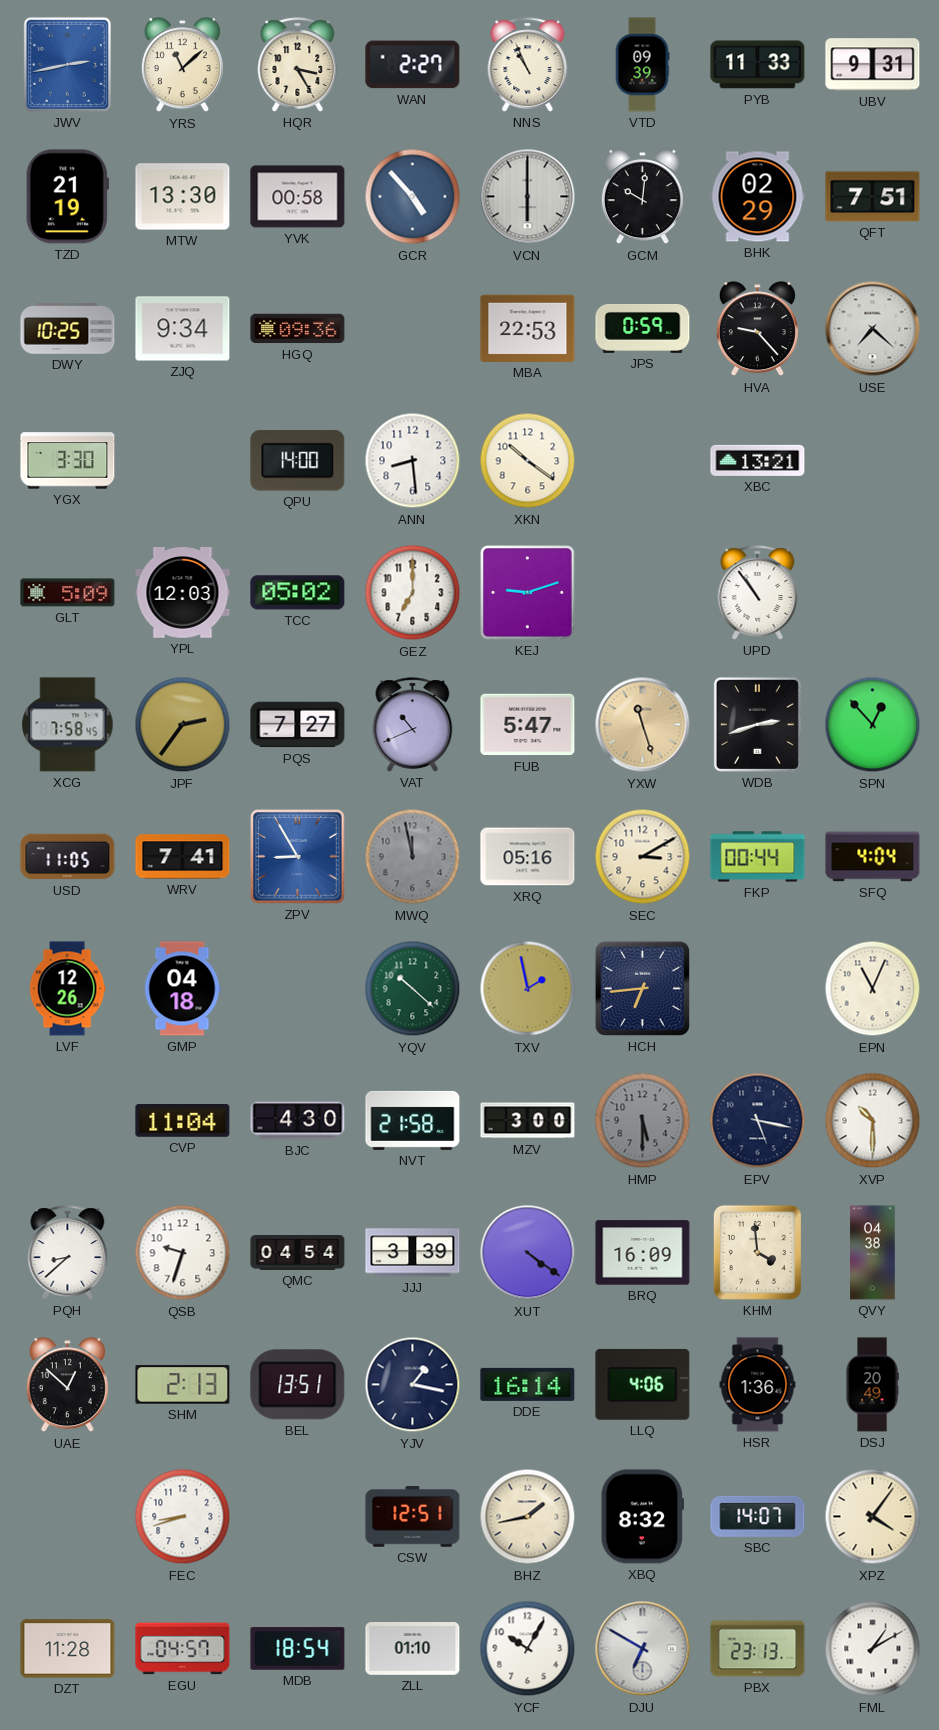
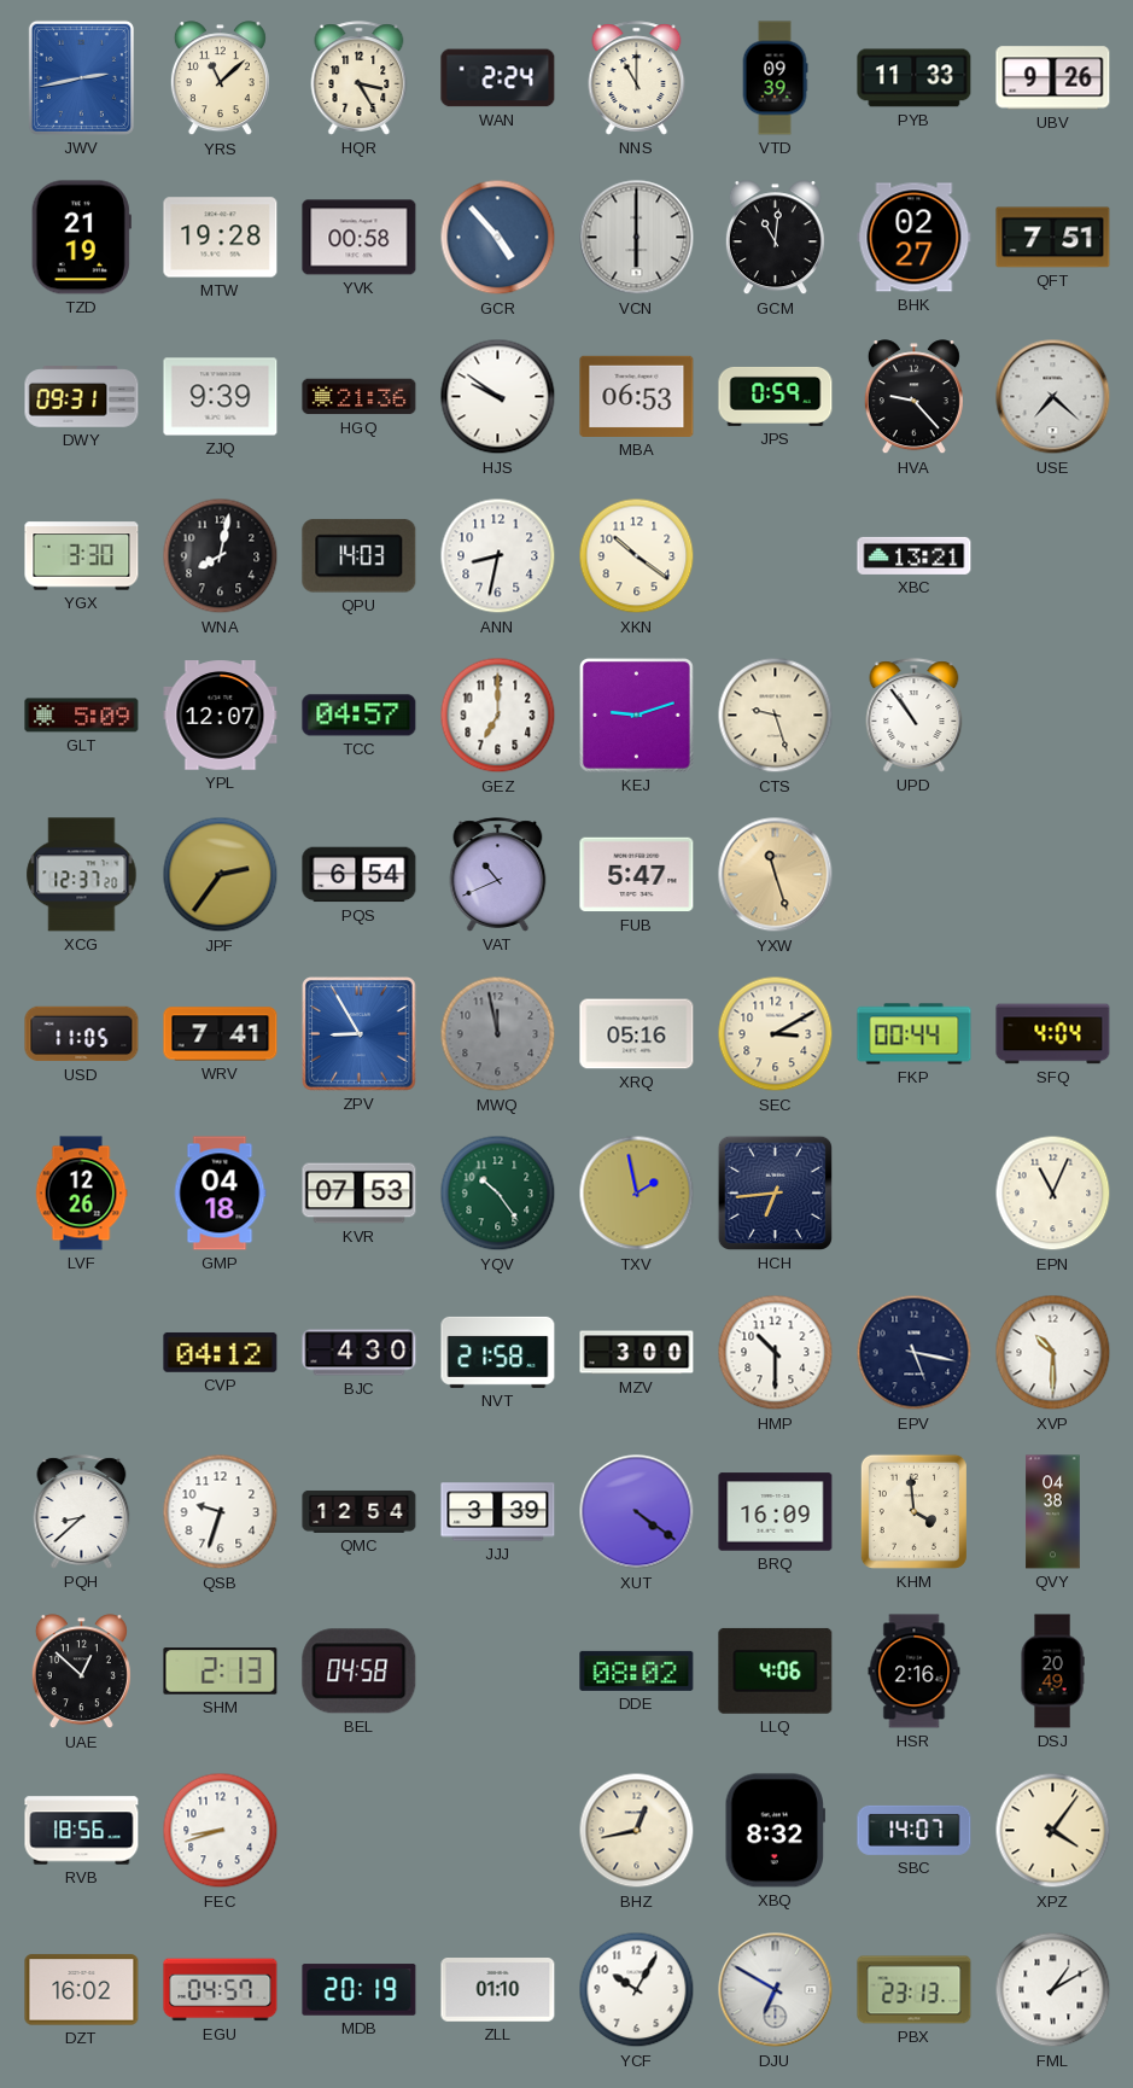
WAN: 2:27 -> 2:24
NNS: 10:56 -> 11:00
UBV: 9:31 -> 9:26
MTW: 13:30 -> 19:28
GCM: 10:01 -> 11:01
BHK: 02:29 -> 02:27
DWY: 10:25 -> 09:31
ZJQ: 9:34 -> 9:39
HGQ: 09:36 -> 21:36
HJS: none -> 9:51
MBA: 22:53 -> 06:53
WNA: none -> 8:02
QPU: 14:00 -> 14:03
ANN: 8:29 -> 8:32
YPL: 12:03 -> 12:07
TCC: 05:02 -> 04:57
CTS: none -> 9:27
XCG: 7:58 -> 12:37
PQS: 7:27 -> 6:54
WDB: 2:42 -> none
SPN: 12:53 -> none
KVR: none -> 07:53
YQV: 10:22 -> 10:24
CVP: 11:04 -> 04:12
HMP: 5:30 -> 10:30
HMP dial: grey -> white
QMC: 04:54 -> 12:54
BEL: 13:51 -> 04:58
YJV: 1:17 -> none
DDE: 16:14 -> 08:02
HSR: 1:36 -> 2:16
RVB: none -> 18:56
CSW: 12:51 -> none
BHZ: 1:43 -> 12:43
DZT: 11:28 -> 16:02
MDB: 18:54 -> 20:19
